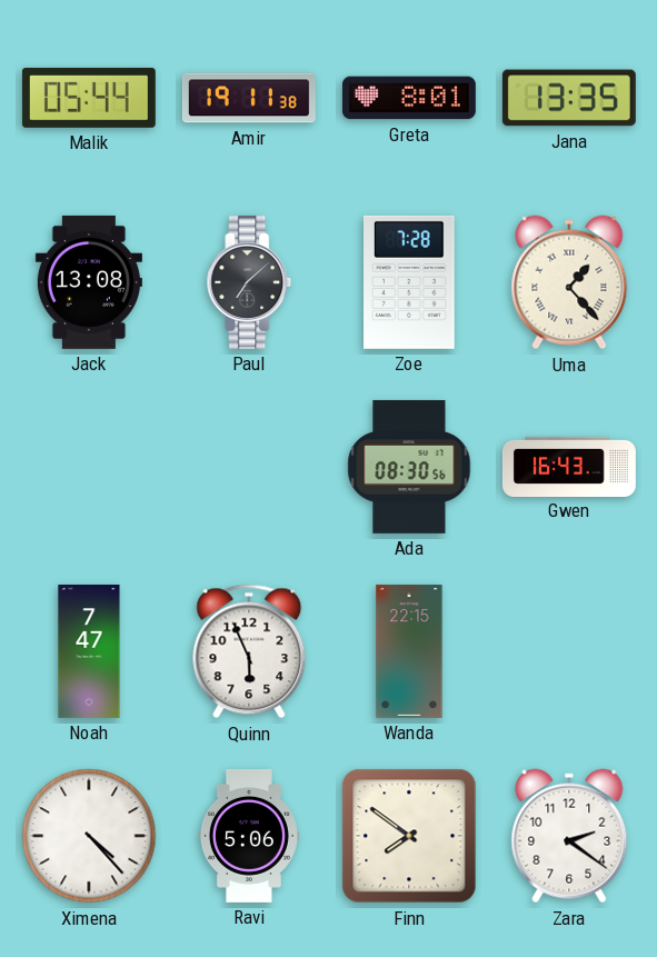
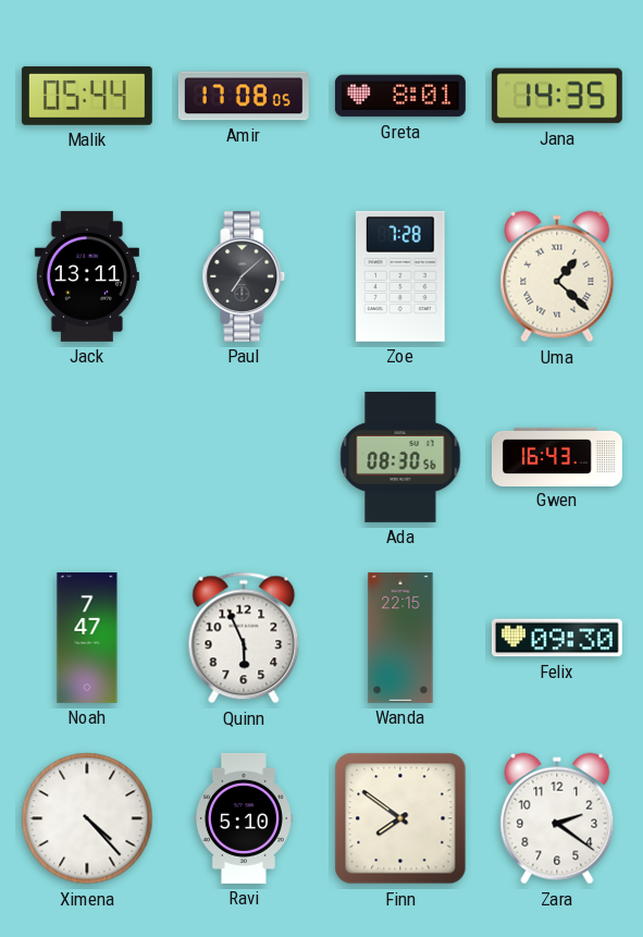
Amir: 19:11 -> 17:08
Jana: 13:35 -> 14:35
Jack: 13:08 -> 13:11
Uma: 1:23 -> 1:22
Felix: none -> 09:30
Ravi: 5:06 -> 5:10
